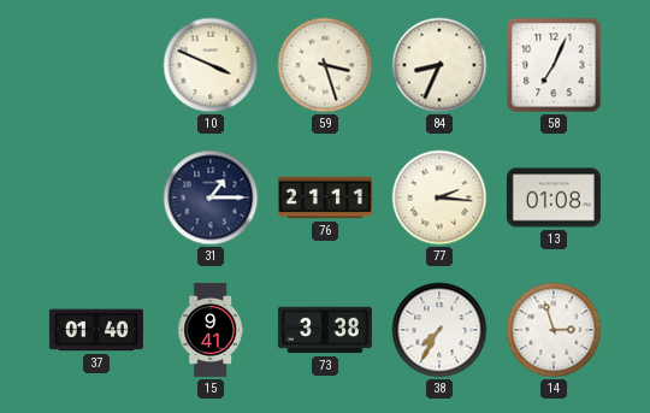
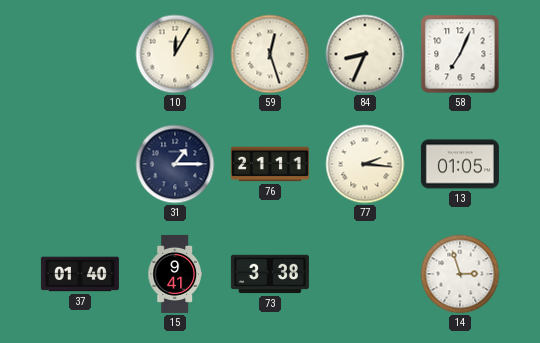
10: 3:49 -> 12:05
59: 3:27 -> 12:27
13: 01:08 -> 01:05
38: 7:35 -> none
